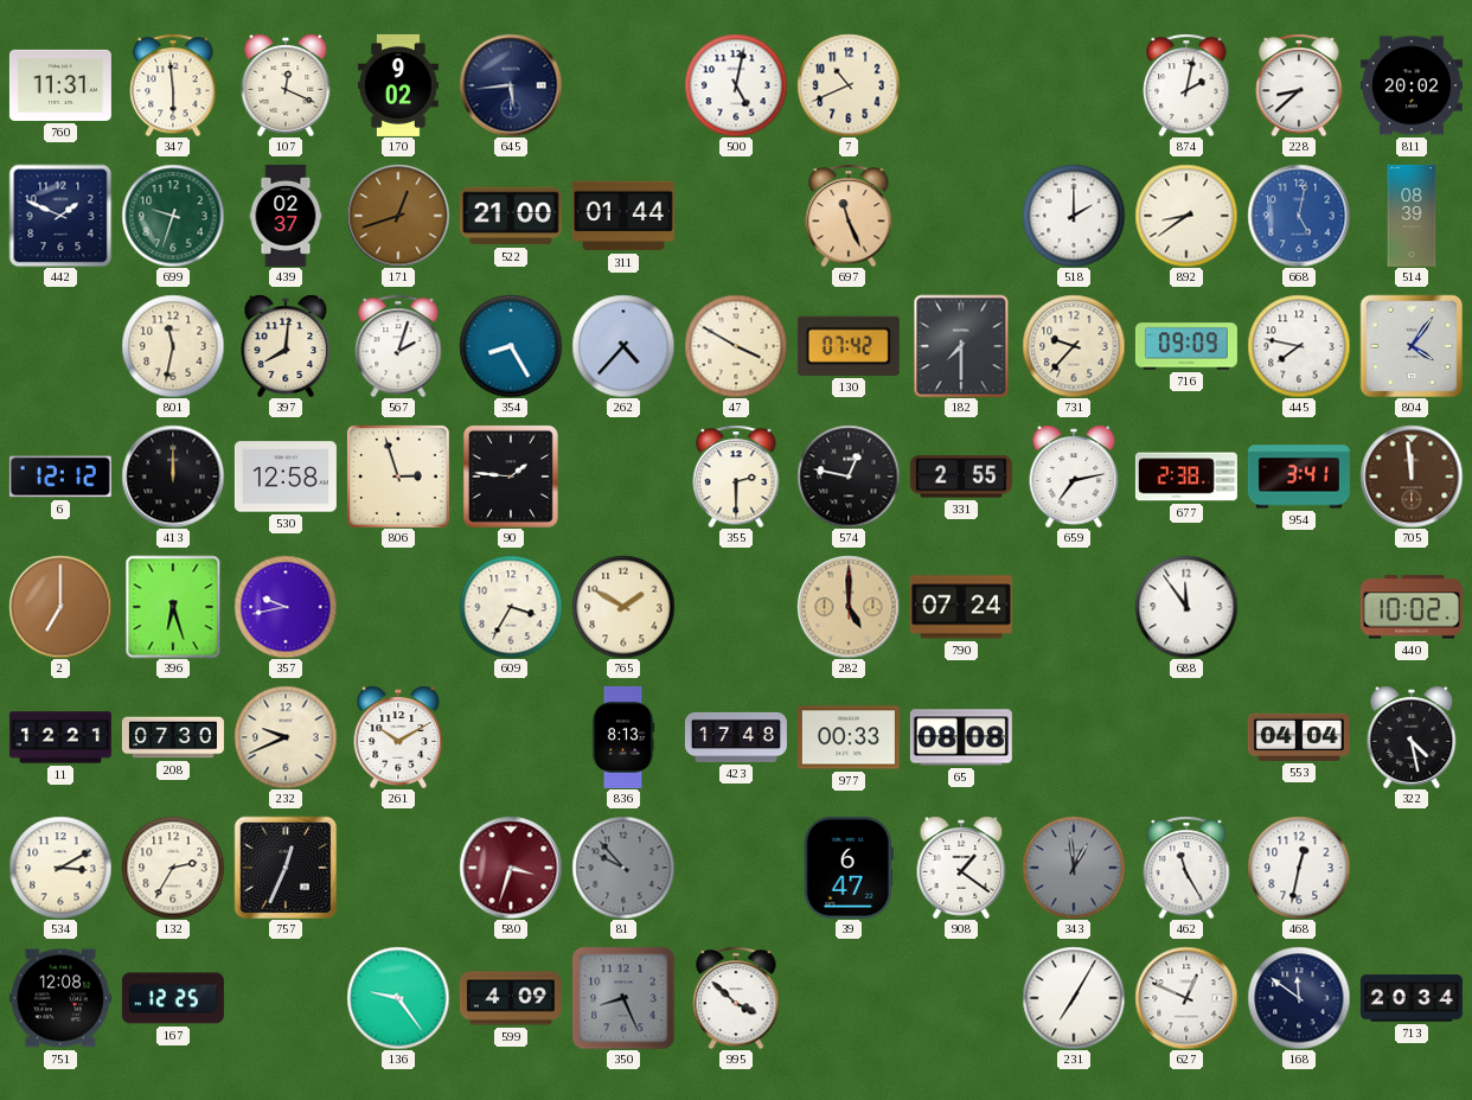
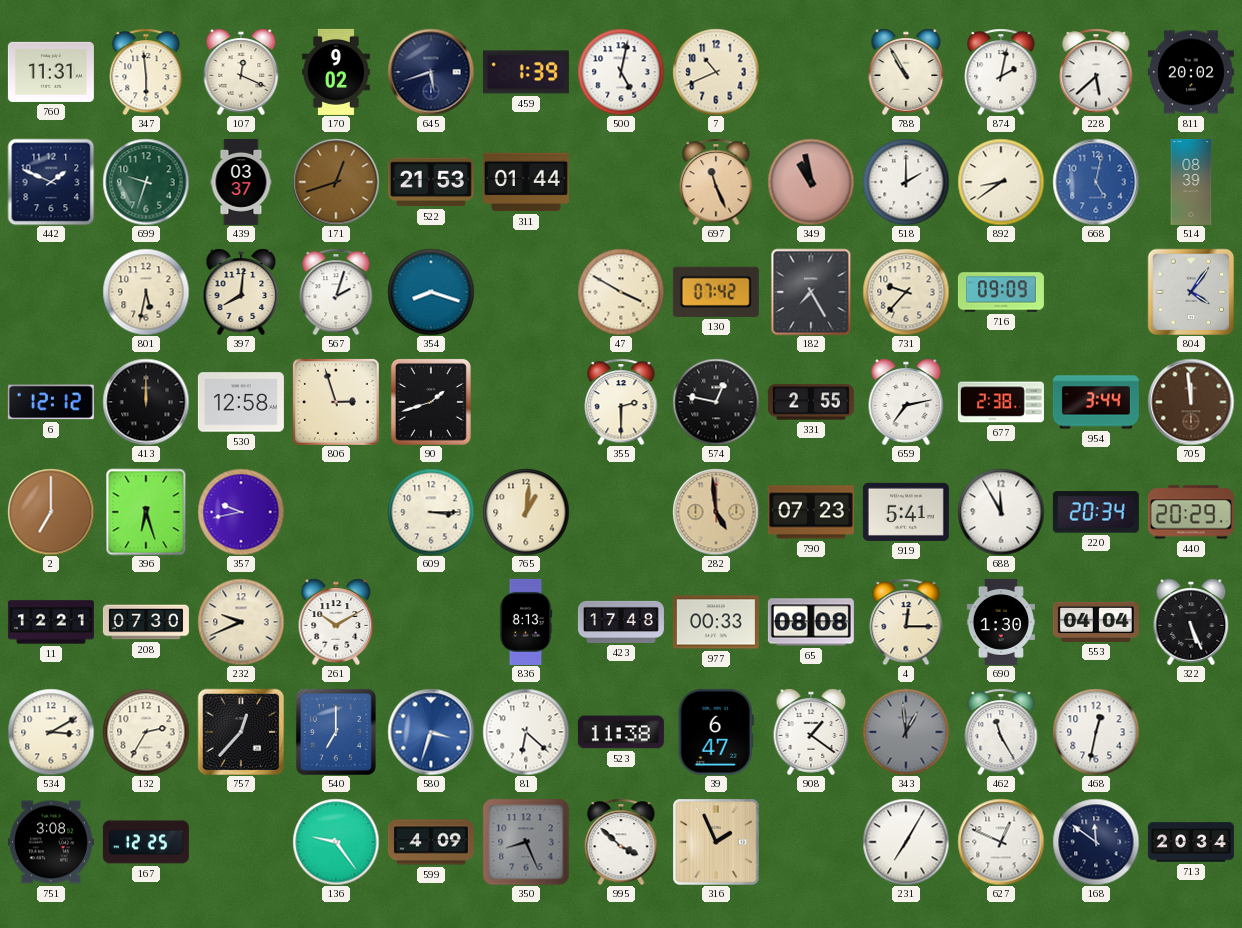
645: 5:44 -> 5:42
459: none -> 1:39
788: none -> 10:55
228: 8:38 -> 5:38
439: 02:37 -> 03:37
522: 21:00 -> 21:53
349: none -> 10:58
801: 11:32 -> 5:32
354: 8:25 -> 8:18
262: 4:37 -> none
182: 7:30 -> 7:25
445: 7:47 -> none
90: 1:46 -> 1:42
954: 3:41 -> 3:44
609: 3:35 -> 3:15
765: 1:50 -> 1:01
282: 5:00 -> 4:59
790: 07:24 -> 07:23
919: none -> 5:41
688: 11:54 -> 11:55
220: none -> 20:34
440: 10:02 -> 20:29
4: none -> 12:15
690: none -> 1:30
322: 4:28 -> 5:26
757: 12:34 -> 12:37
540: none -> 7:00
580 dial: burgundy -> blue
81: 9:53 -> 6:22
81 dial: grey -> white
523: none -> 11:38
751: 12:08 -> 3:08
316: none -> 1:56
